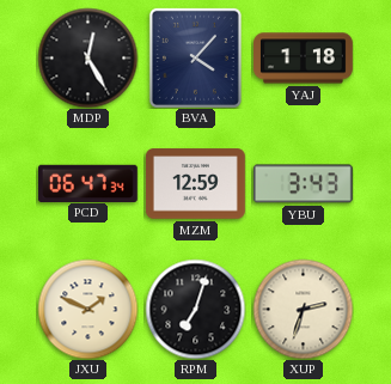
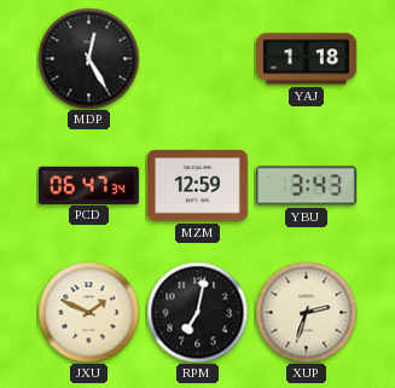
BVA: 4:07 -> none
RPM: 7:03 -> 7:02
